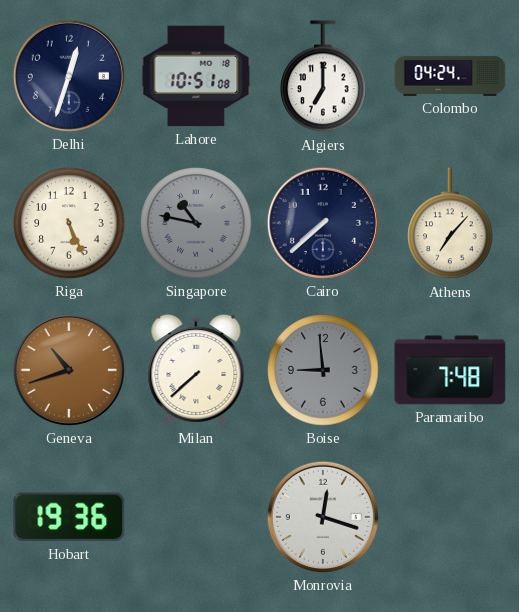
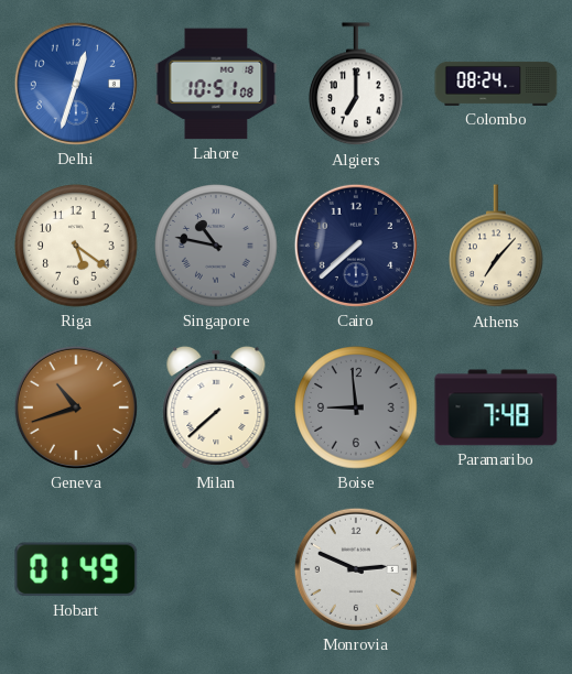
Delhi dial: navy -> blue
Colombo: 04:24 -> 08:24
Riga: 5:26 -> 5:21
Hobart: 19:36 -> 01:49
Monrovia: 12:18 -> 2:49
